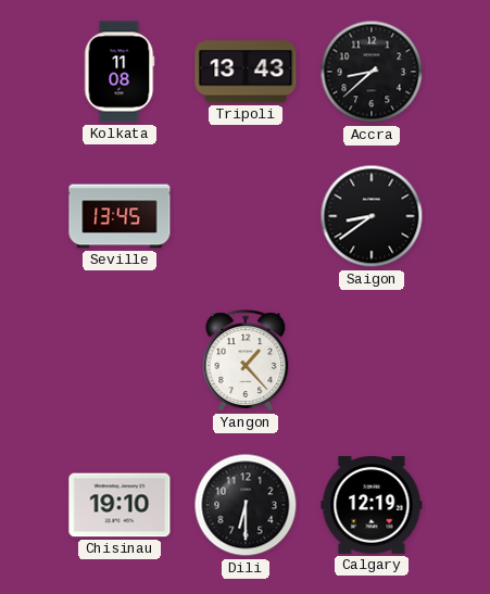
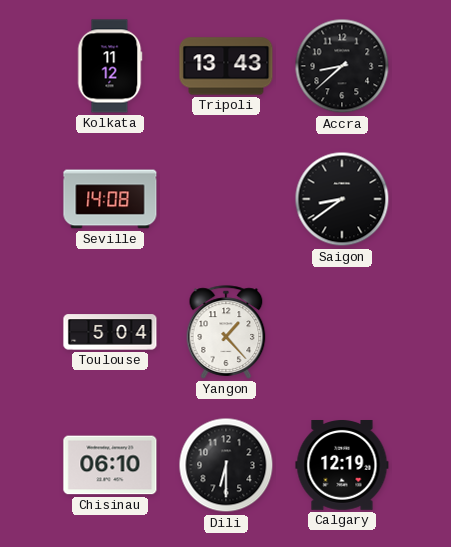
Kolkata: 11:08 -> 11:12
Seville: 13:45 -> 14:08
Toulouse: none -> 5:04
Chisinau: 19:10 -> 06:10
